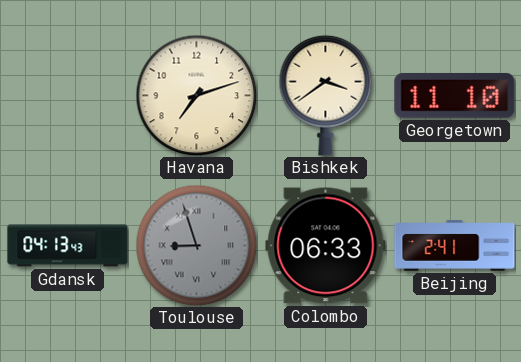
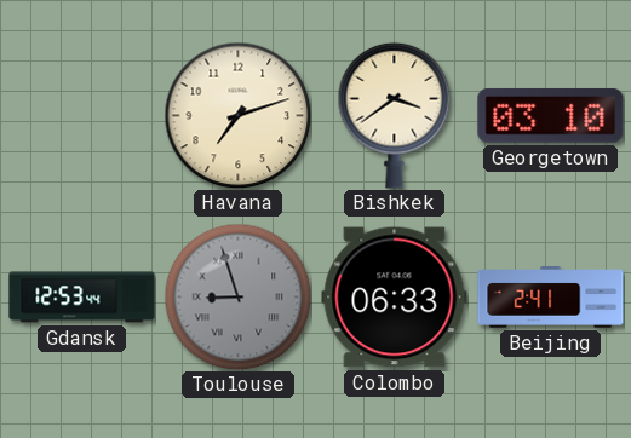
Georgetown: 11:10 -> 03:10
Gdansk: 04:13 -> 12:53
